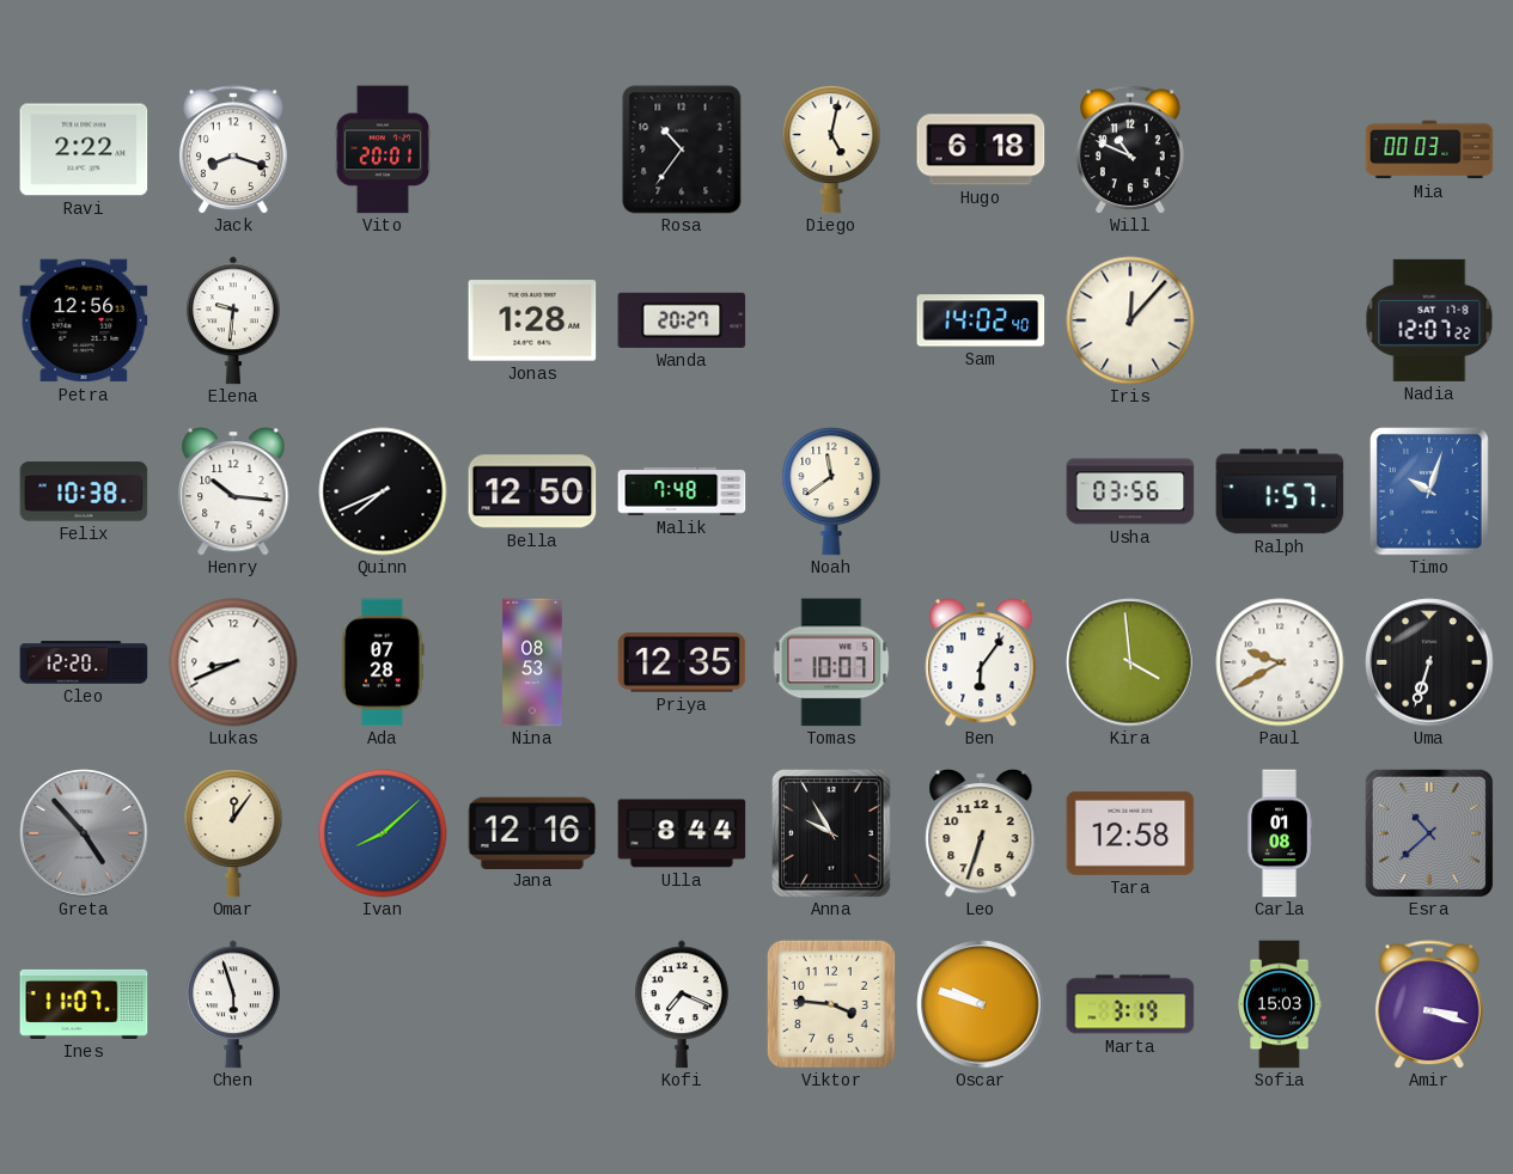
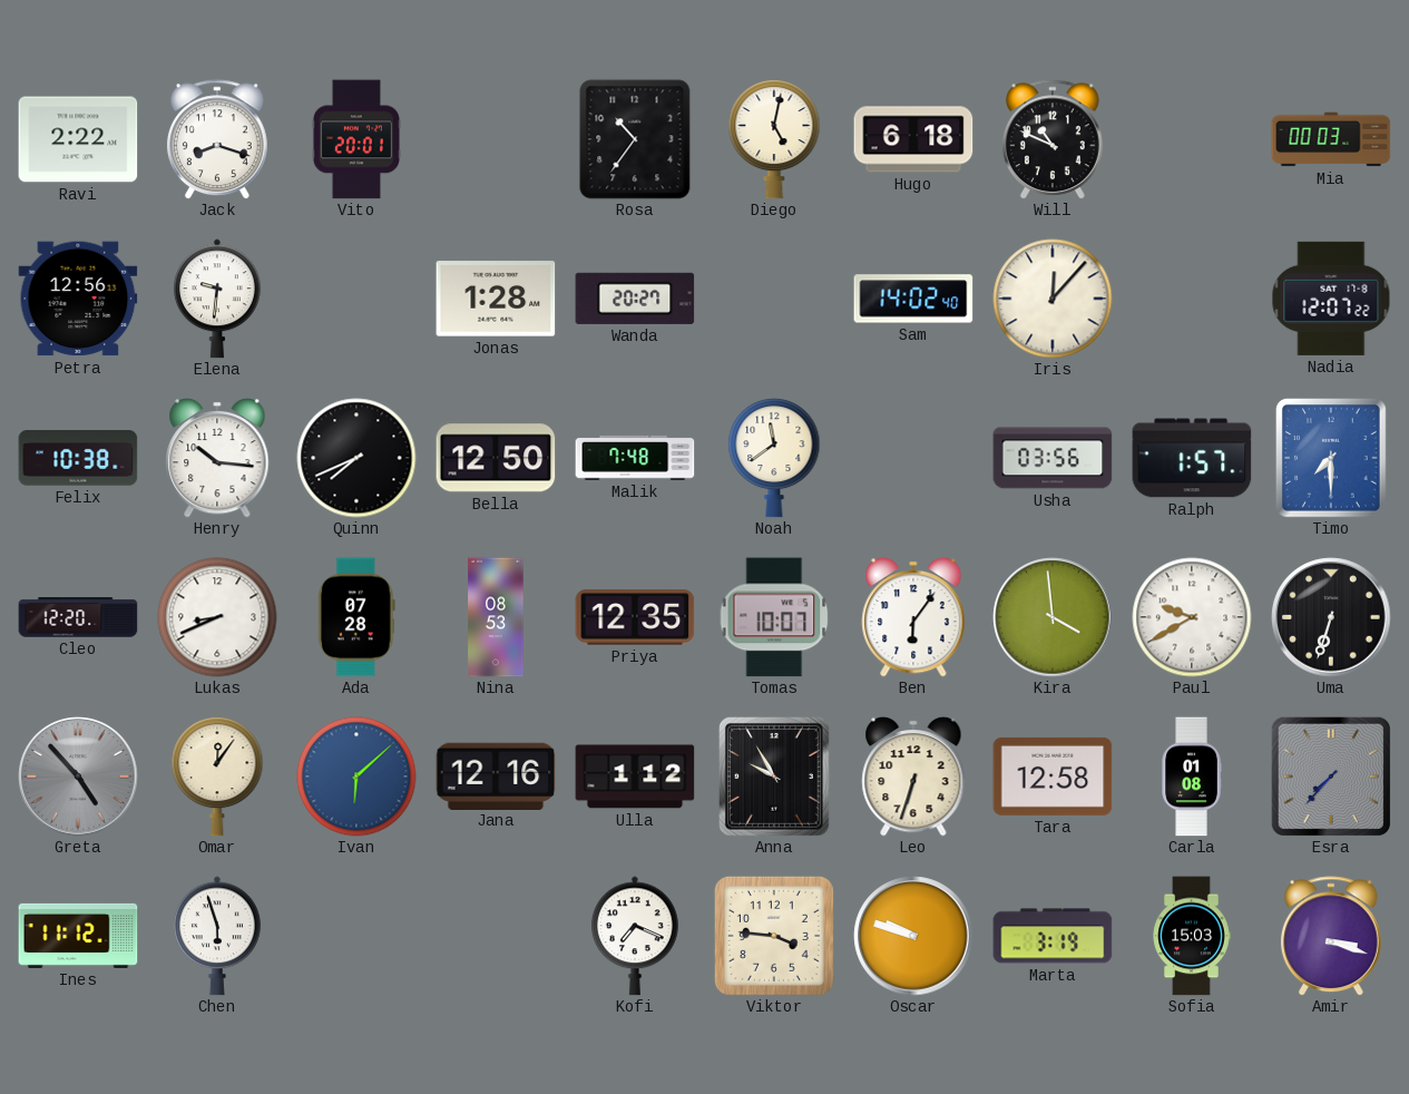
Timo: 10:03 -> 7:30
Ivan: 8:08 -> 6:08
Ulla: 8:44 -> 1:12
Esra: 10:38 -> 7:37
Ines: 11:07 -> 11:12
